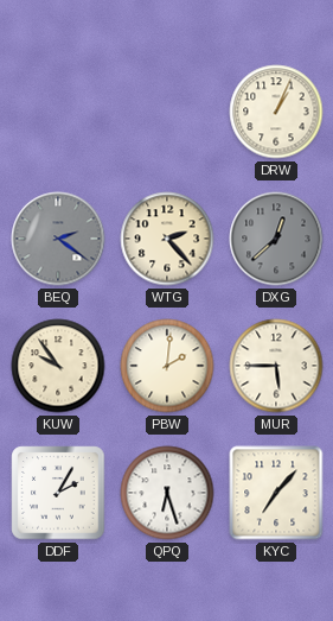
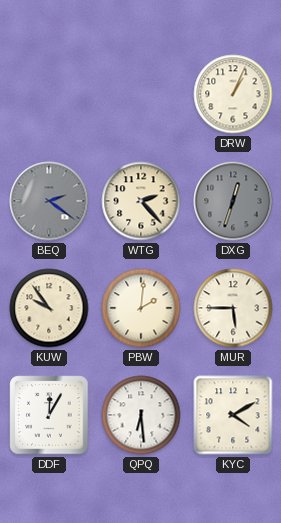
DXG: 12:38 -> 12:33
DDF: 2:05 -> 12:05
QPQ: 6:27 -> 6:29
KYC: 7:07 -> 4:10
